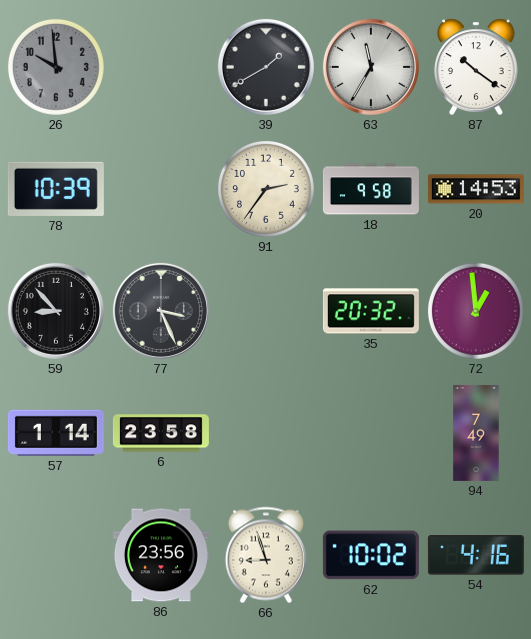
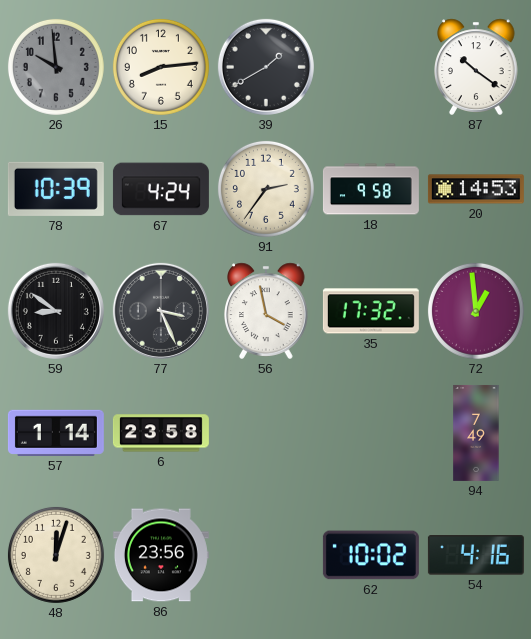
15: none -> 8:14
63: 11:35 -> none
67: none -> 4:24
59: 8:53 -> 8:51
56: none -> 3:58
35: 20:32 -> 17:32
48: none -> 12:03
66: 8:57 -> none
